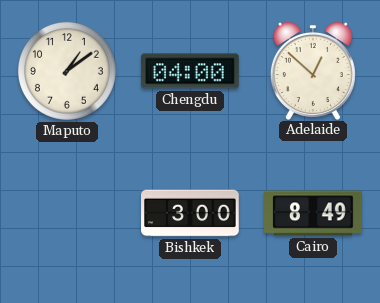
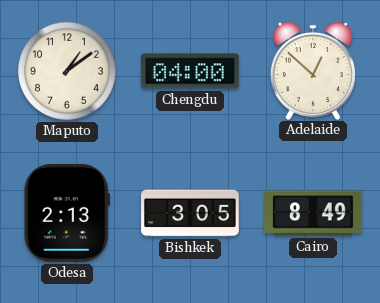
Odesa: none -> 2:13
Bishkek: 3:00 -> 3:05
